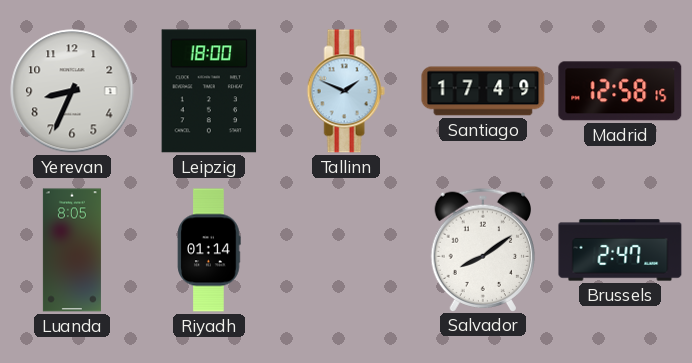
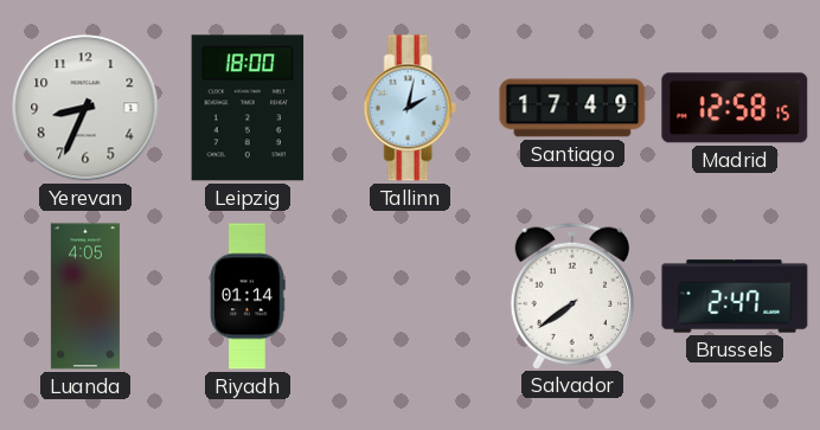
Tallinn: 1:49 -> 2:02
Luanda: 8:05 -> 4:05
Salvador: 8:09 -> 7:39
